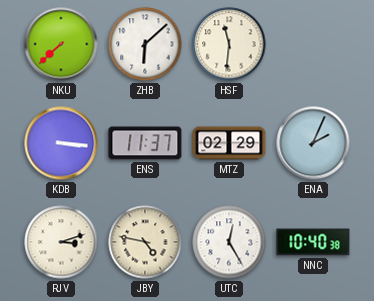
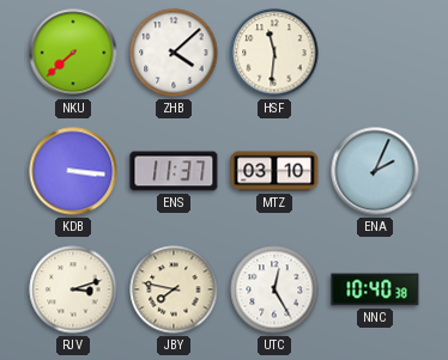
ZHB: 6:08 -> 4:08
MTZ: 02:29 -> 03:10
JBY: 4:47 -> 7:47
